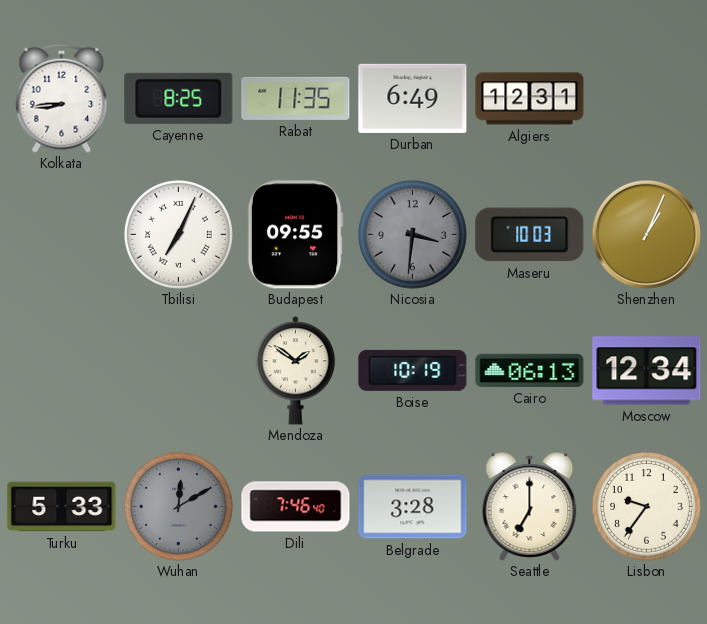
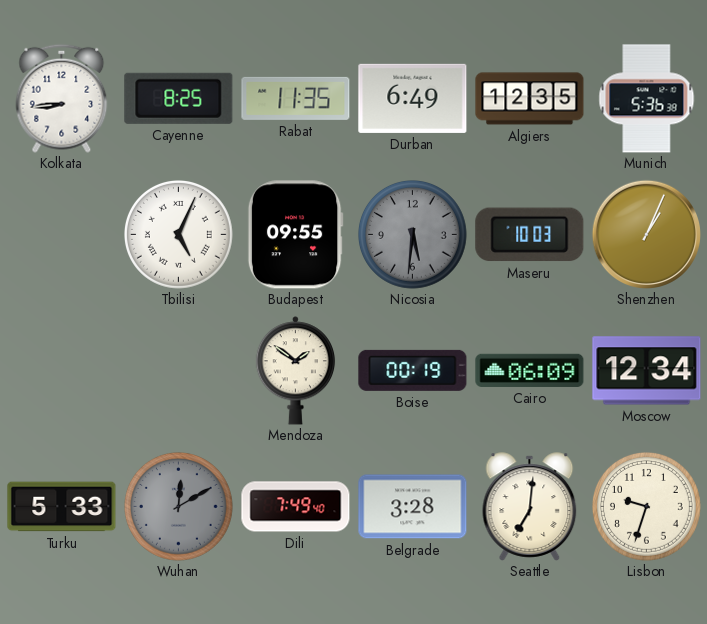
Algiers: 12:31 -> 12:35
Munich: none -> 5:36
Tbilisi: 7:04 -> 5:04
Nicosia: 3:31 -> 5:31
Boise: 10:19 -> 00:19
Cairo: 06:13 -> 06:09
Dili: 7:46 -> 7:49
Seattle: 7:00 -> 7:01
Lisbon: 9:36 -> 9:33
